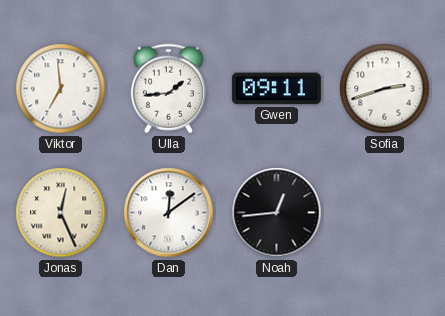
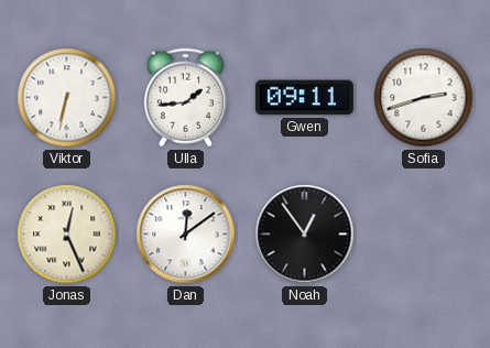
Viktor: 6:59 -> 6:32
Noah: 12:44 -> 12:54
